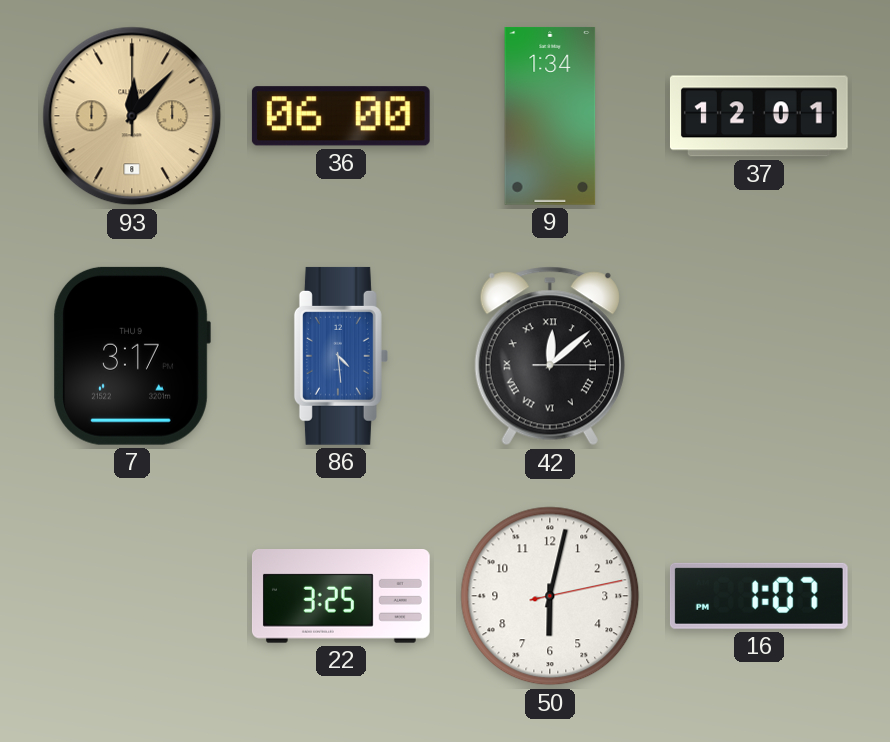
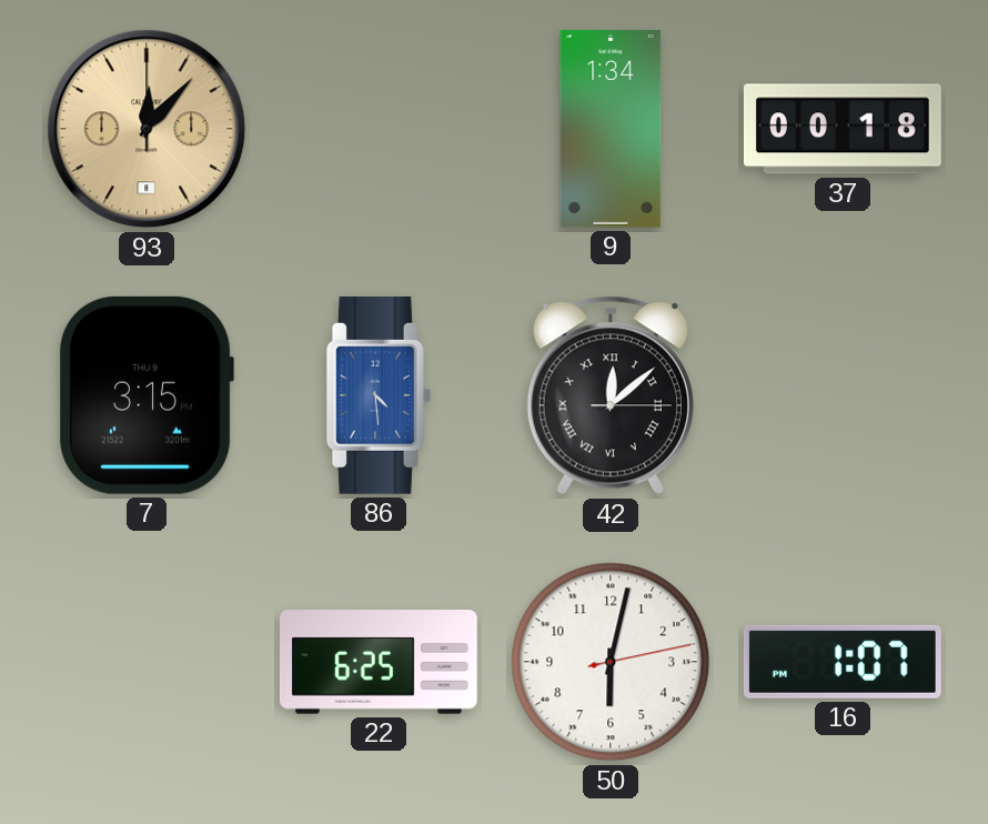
36: 06:00 -> none
37: 12:01 -> 00:18
7: 3:17 -> 3:15
22: 3:25 -> 6:25
